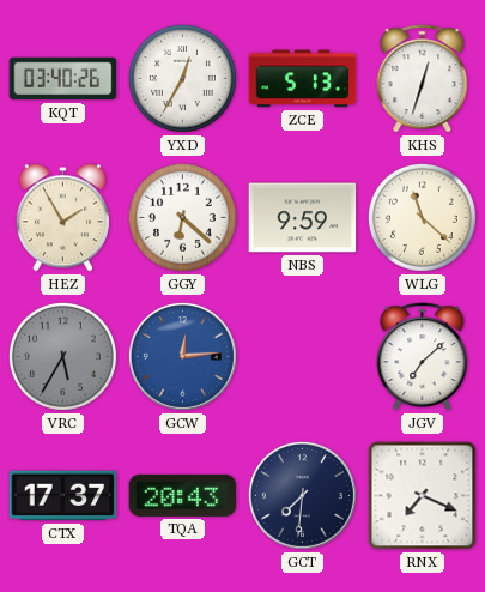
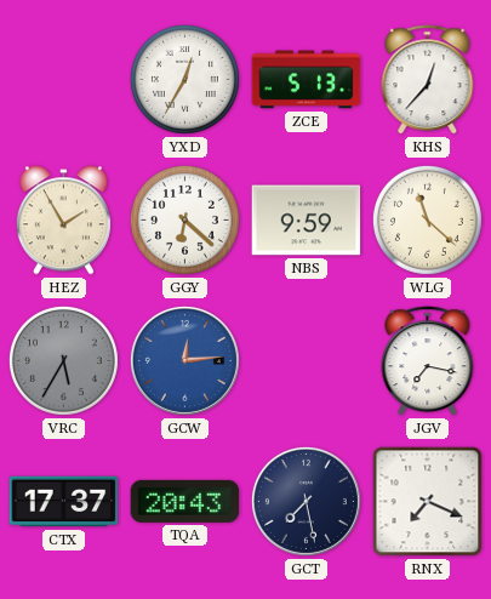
KQT: 03:40 -> none
KHS: 12:33 -> 12:37
JGV: 7:08 -> 7:17
GCT: 7:31 -> 7:28
